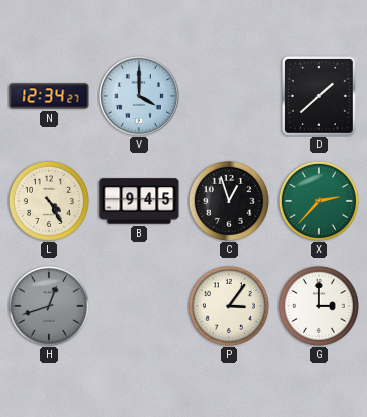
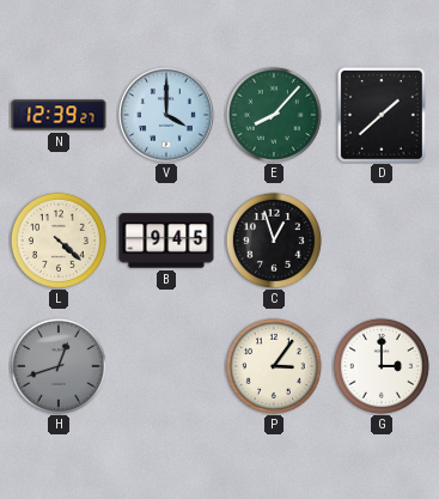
N: 12:34 -> 12:39
E: none -> 8:07
L: 4:25 -> 4:22
X: 2:37 -> none
